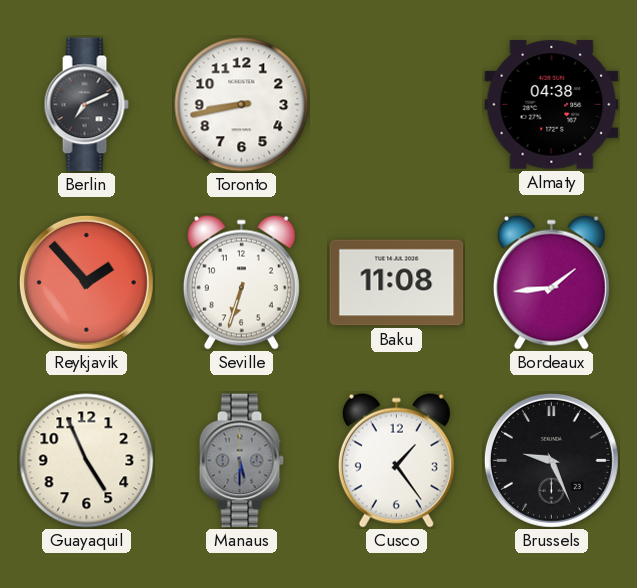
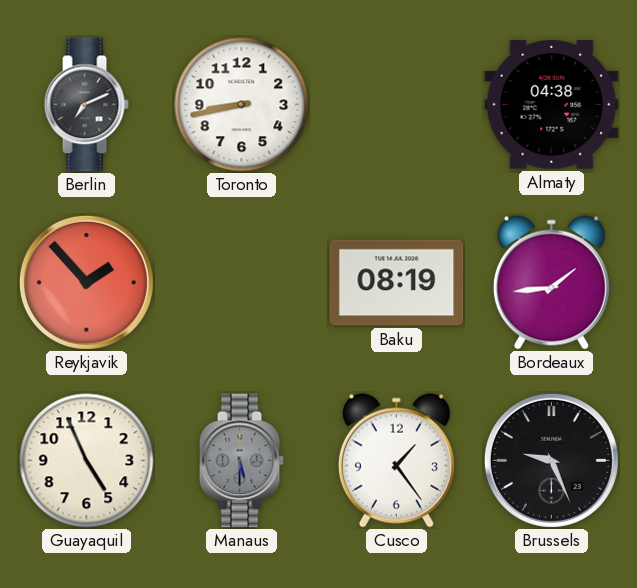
Seville: 6:33 -> none
Baku: 11:08 -> 08:19
